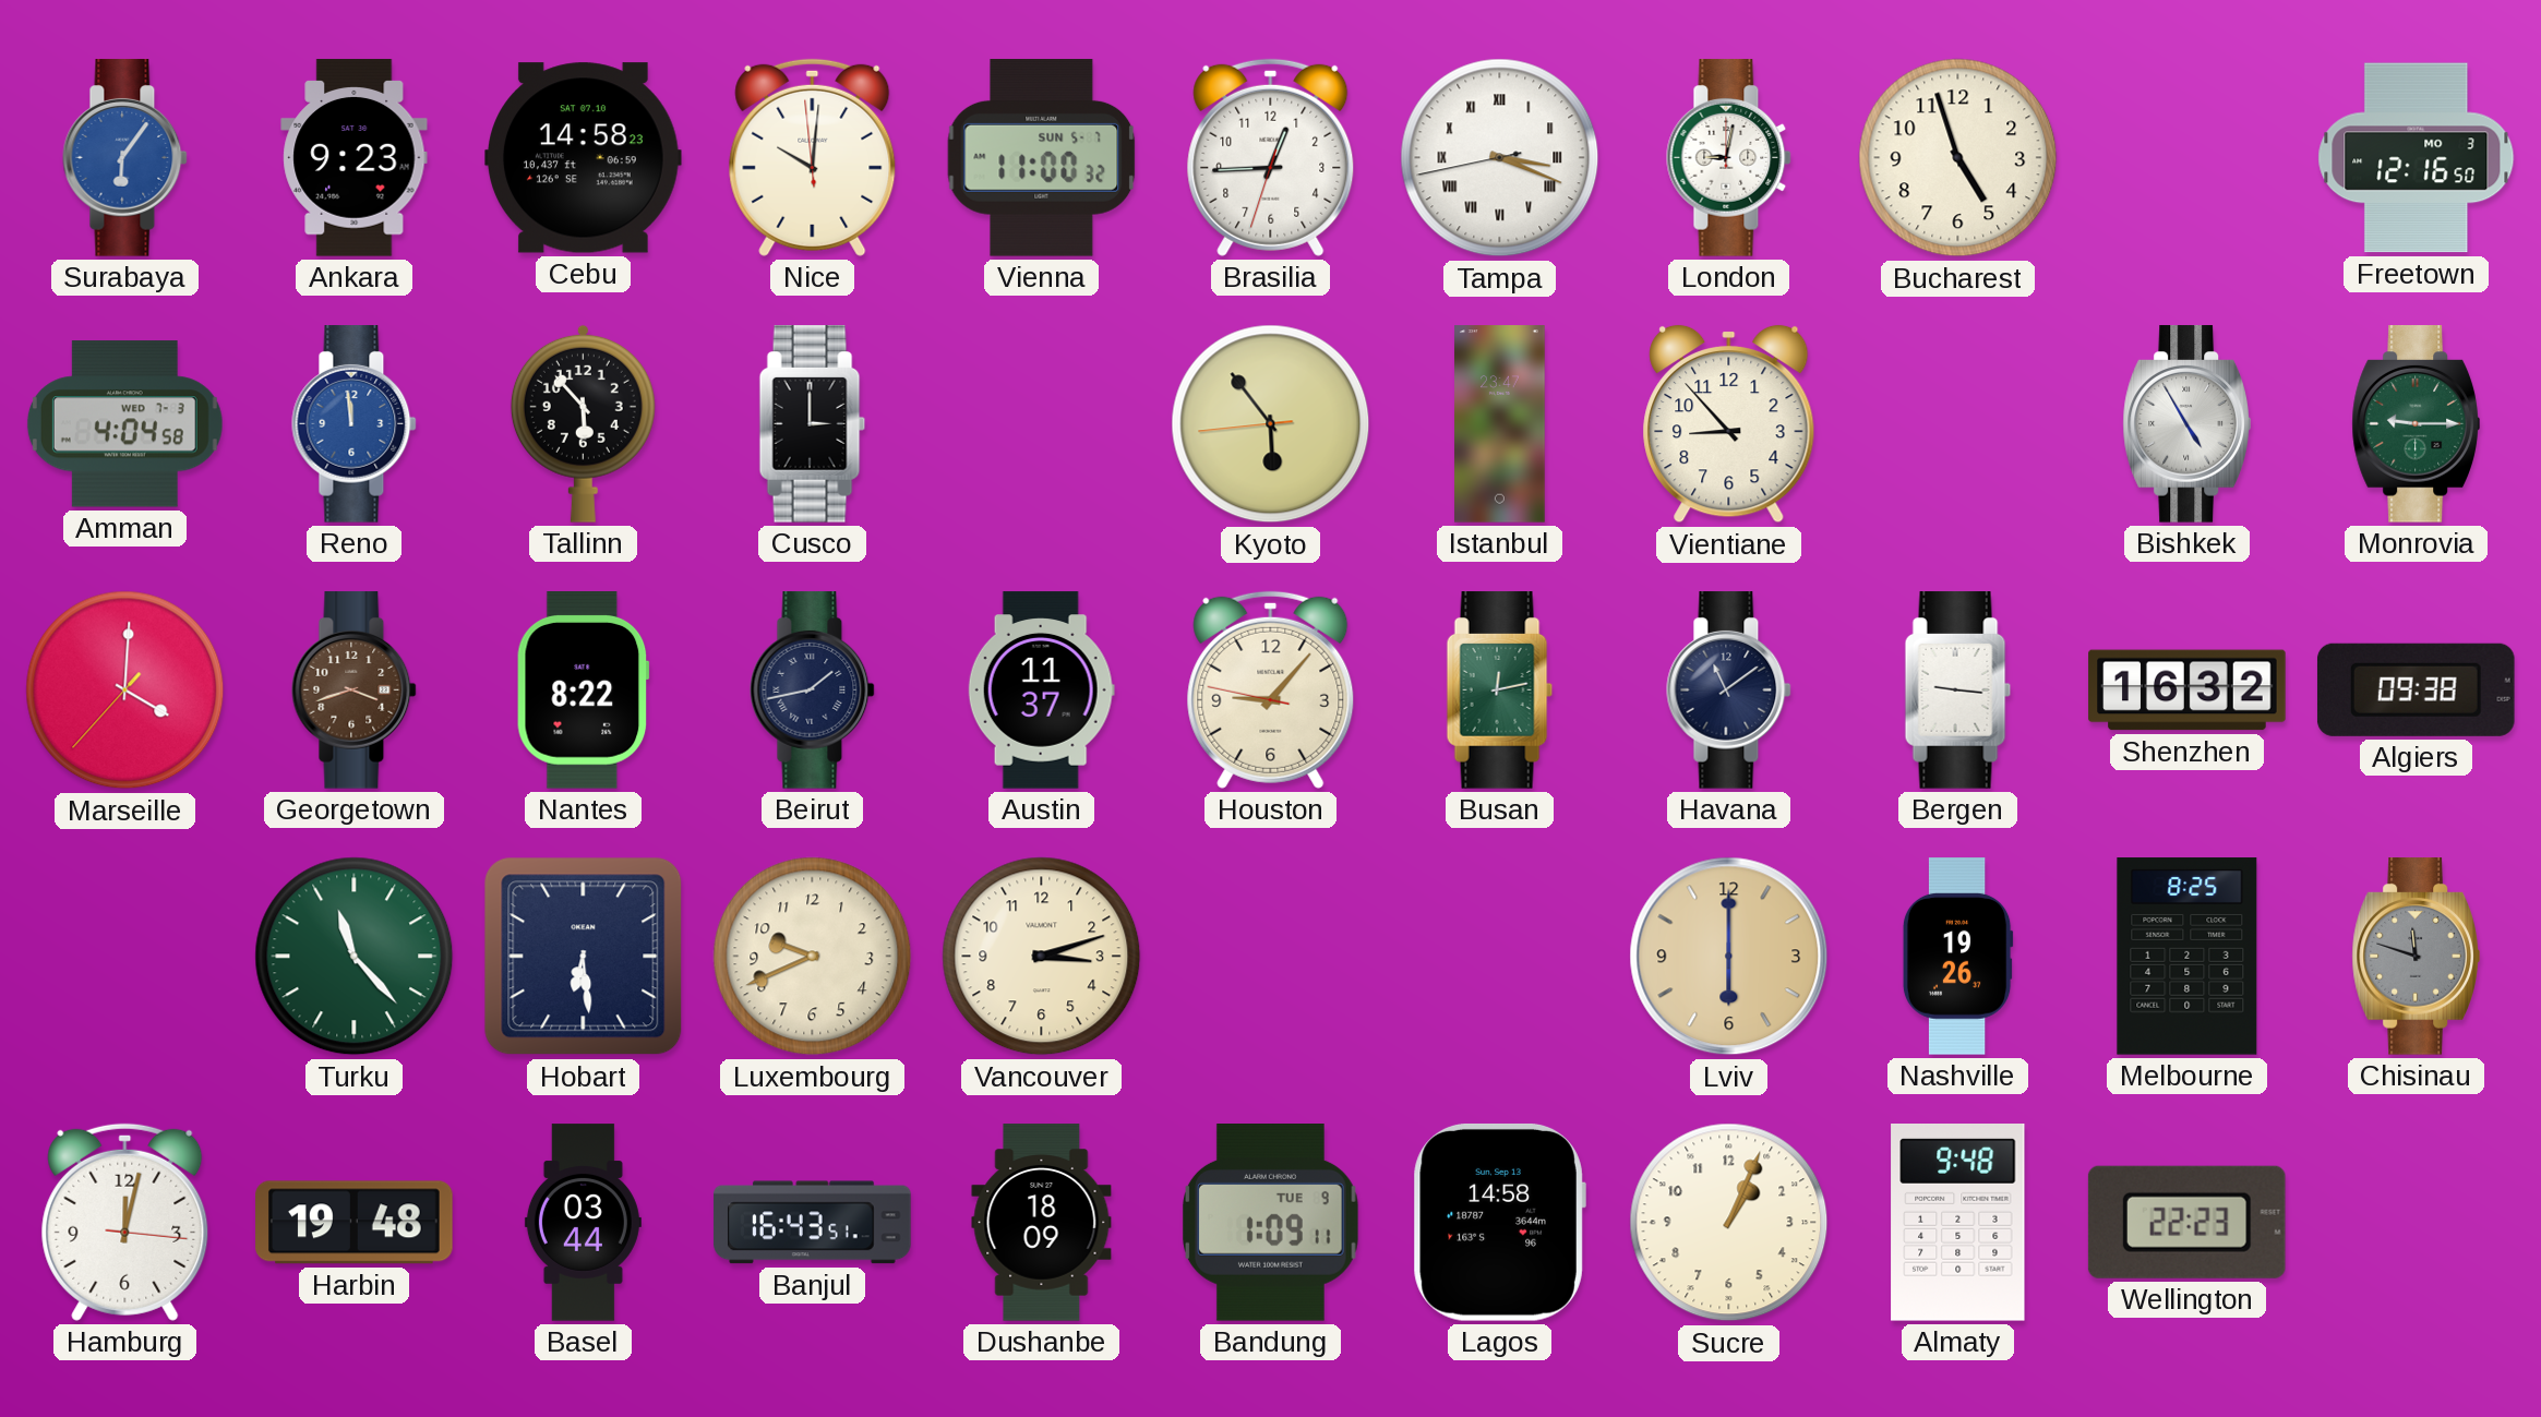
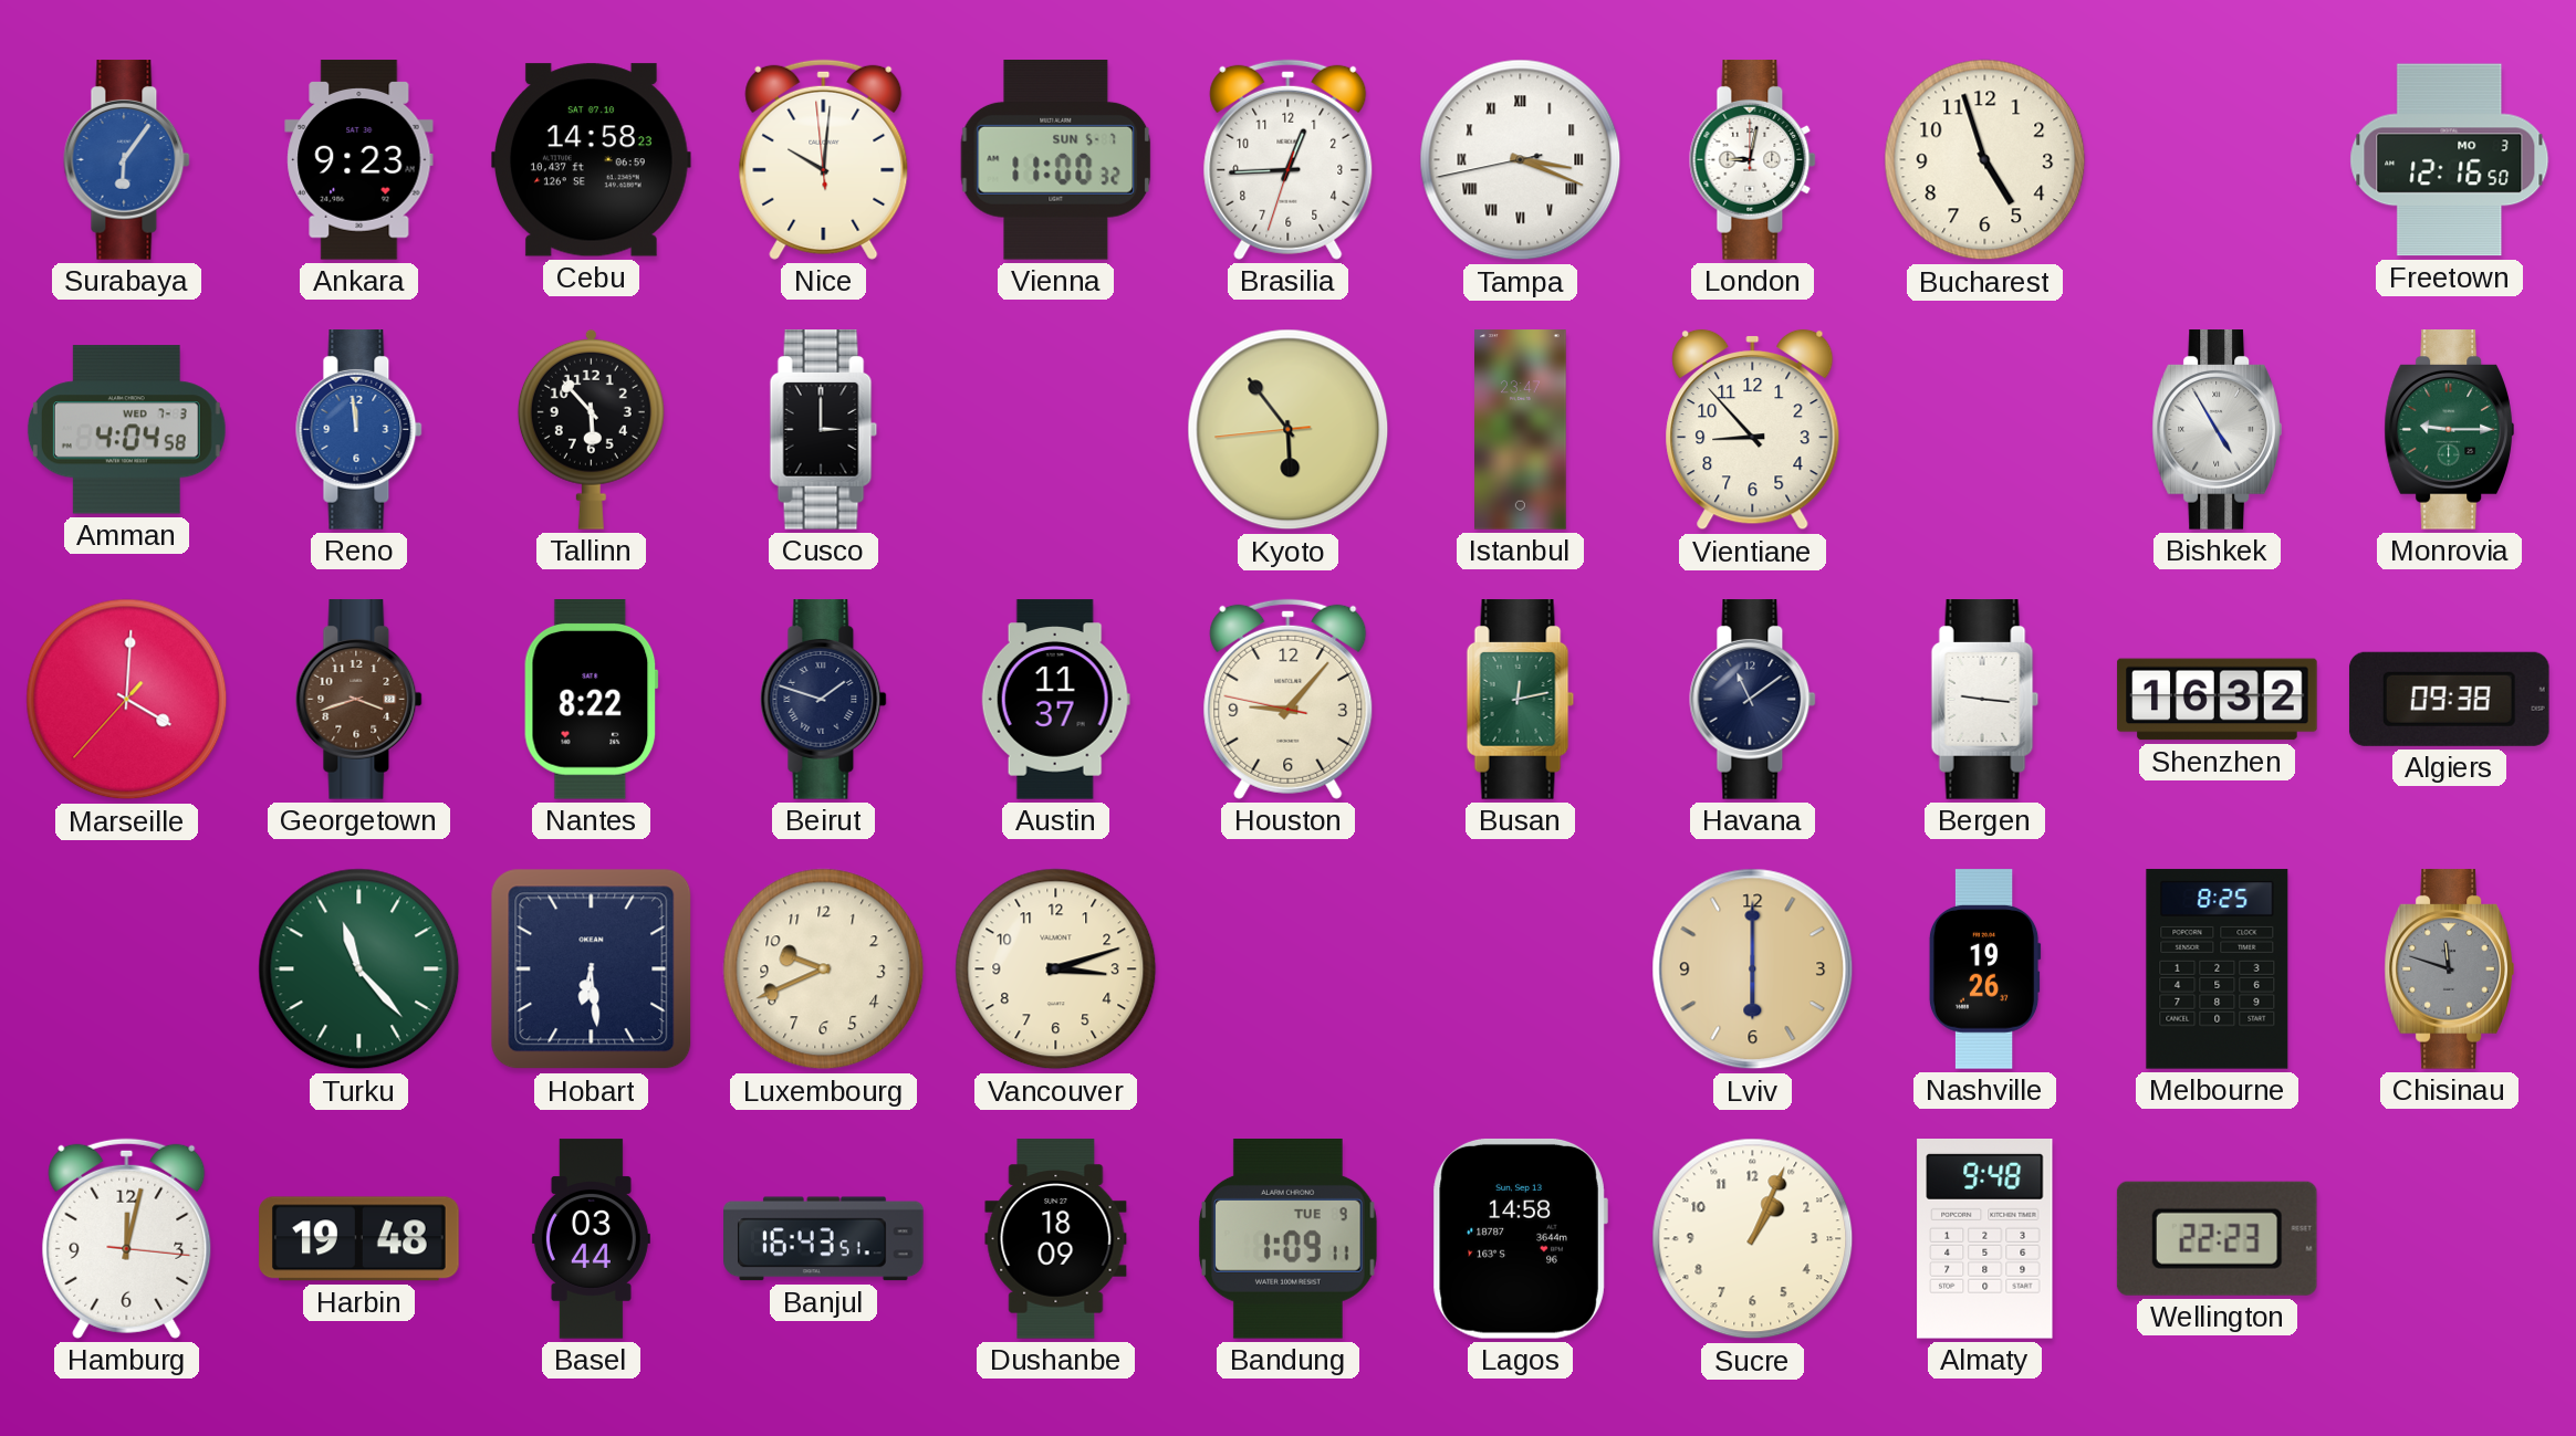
Beirut: 1:43 -> 1:48
